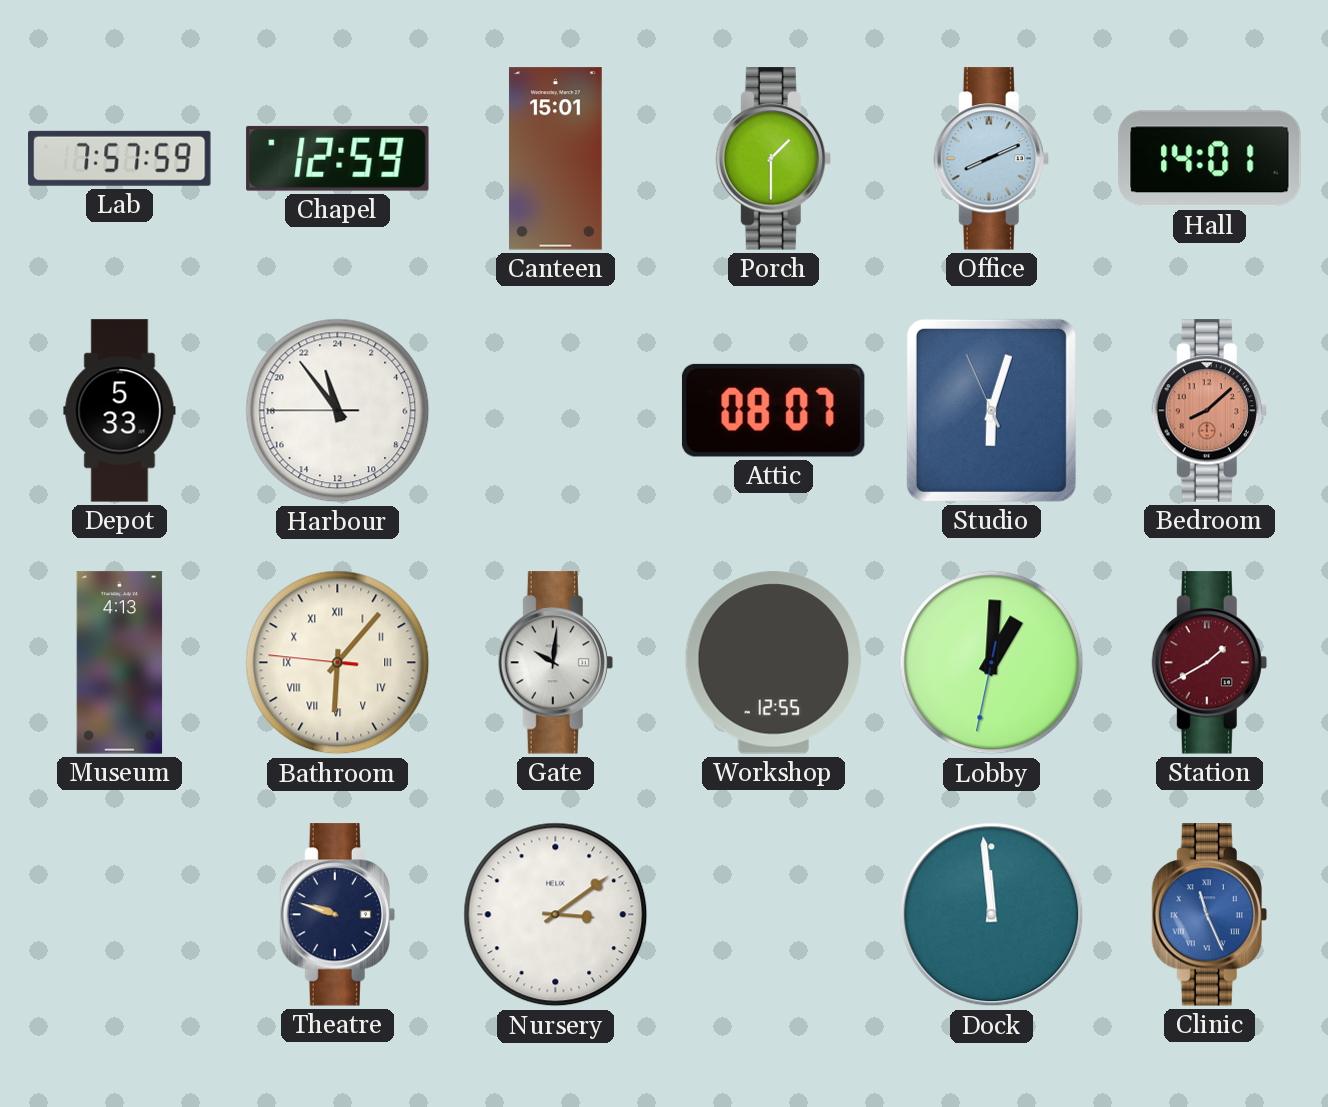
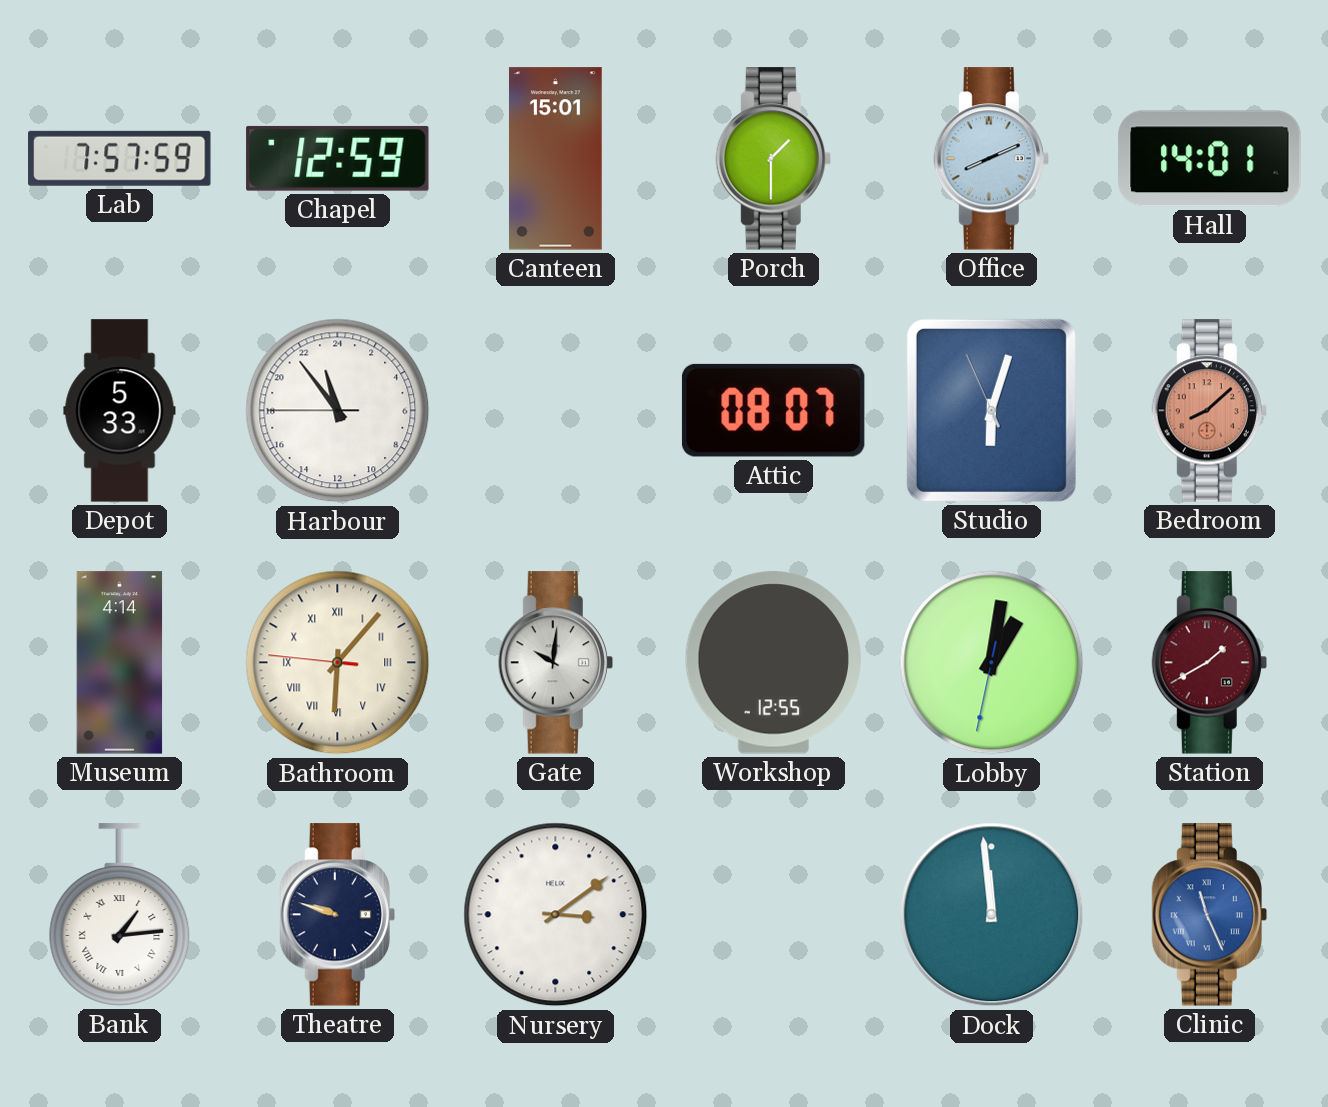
Museum: 4:13 -> 4:14
Lobby: 1:00 -> 1:01
Bank: none -> 1:14
